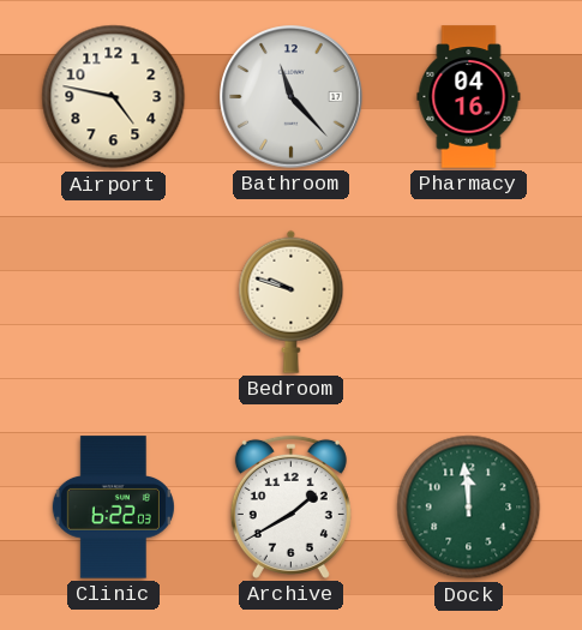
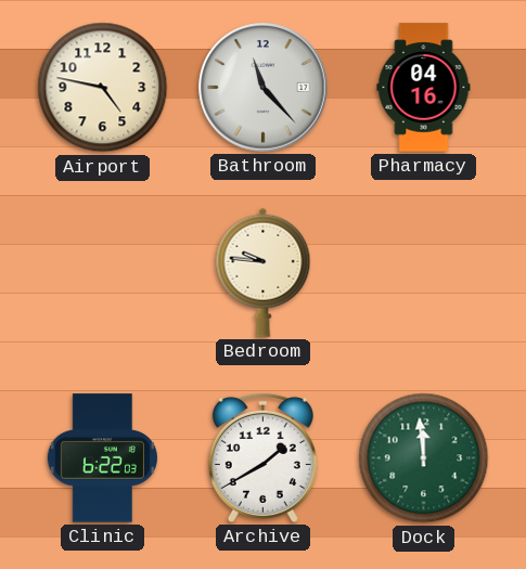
Bedroom: 9:48 -> 9:46
